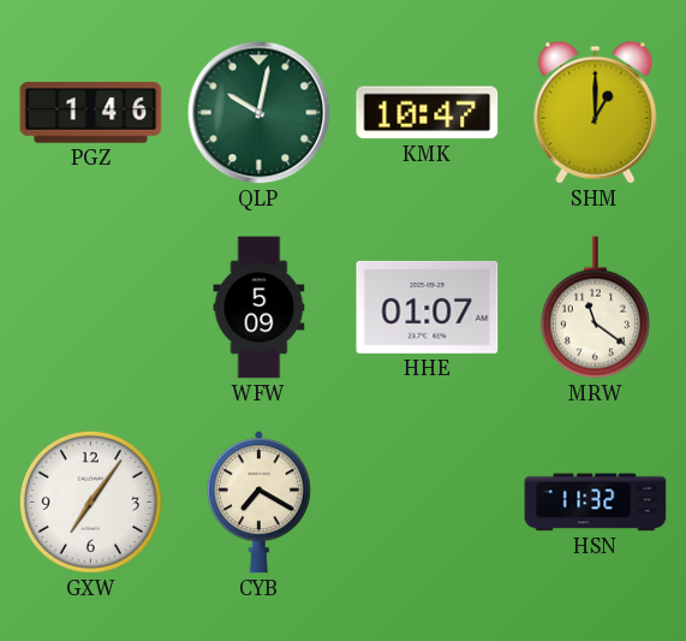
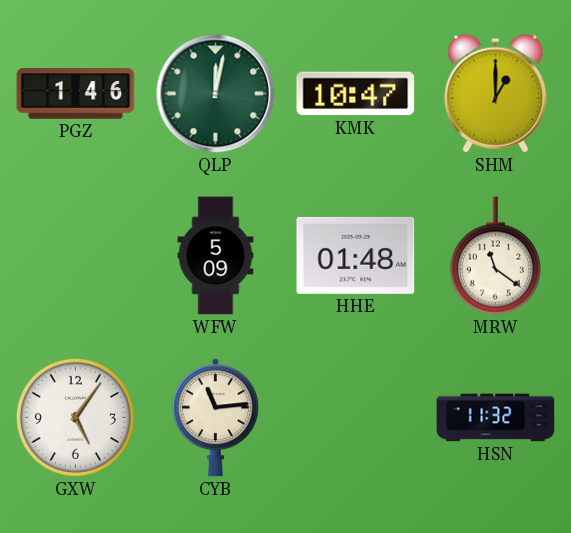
QLP: 10:02 -> 12:02
HHE: 01:07 -> 01:48
GXW: 7:06 -> 5:06
CYB: 7:20 -> 11:14
